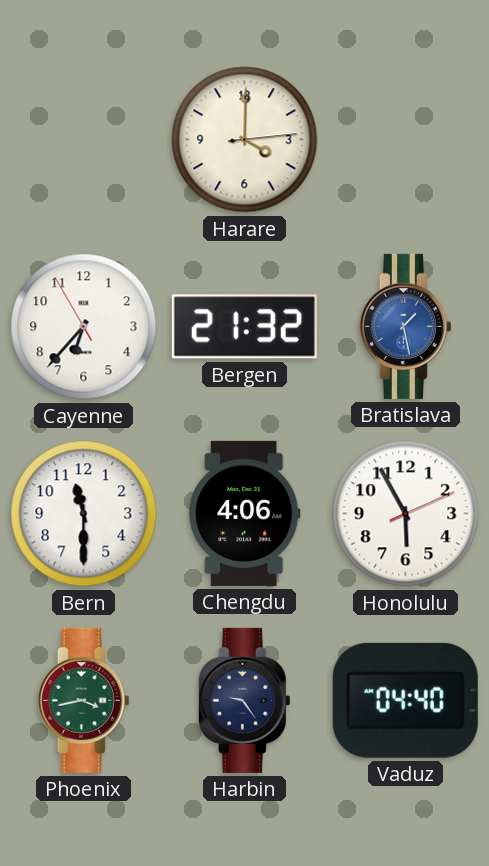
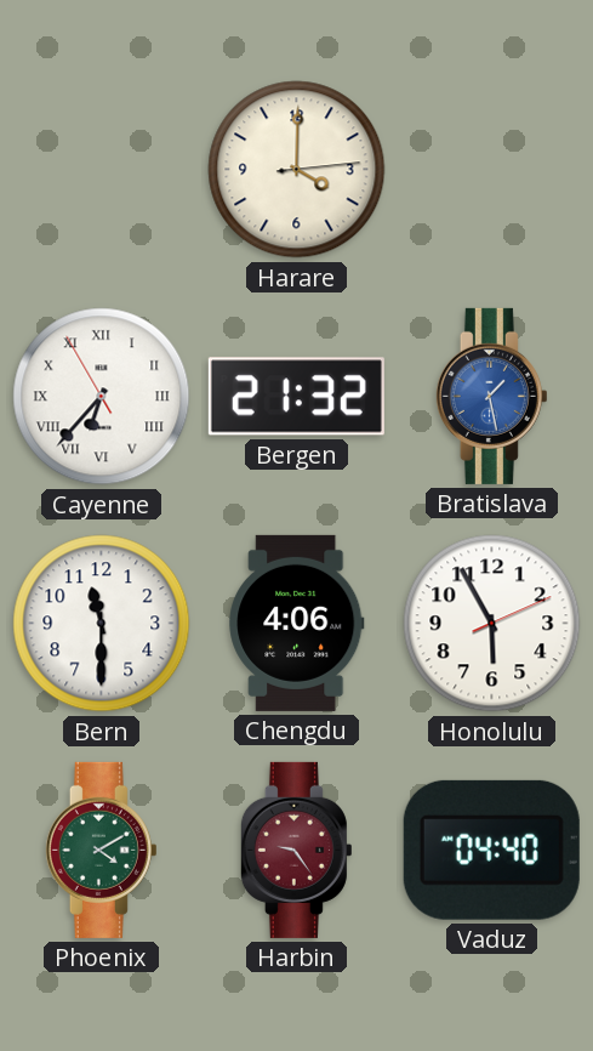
Cayenne numerals: Arabic -> Roman
Phoenix: 3:43 -> 4:10
Harbin dial: navy -> burgundy
